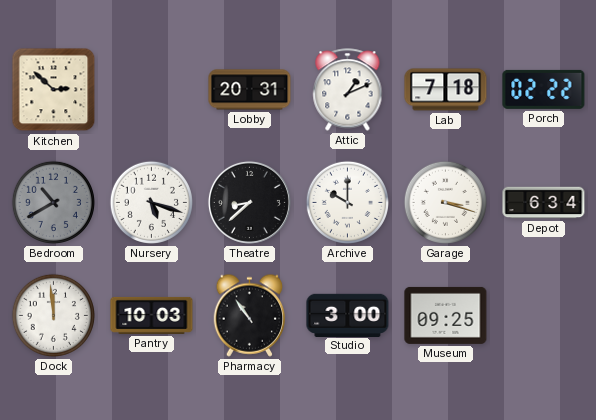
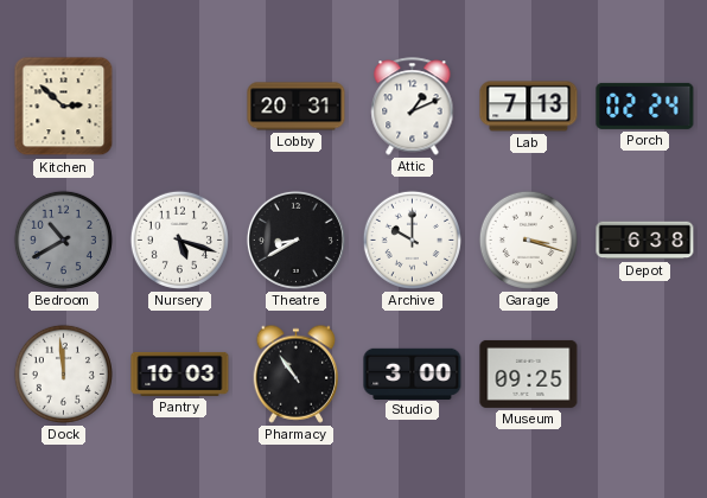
Lab: 7:18 -> 7:13
Porch: 02:22 -> 02:24
Theatre: 8:38 -> 8:40
Depot: 6:34 -> 6:38
